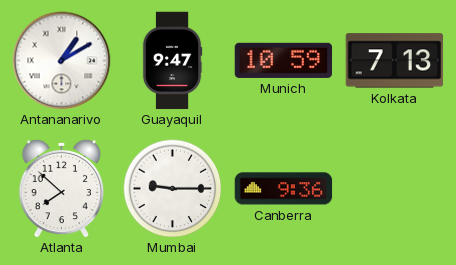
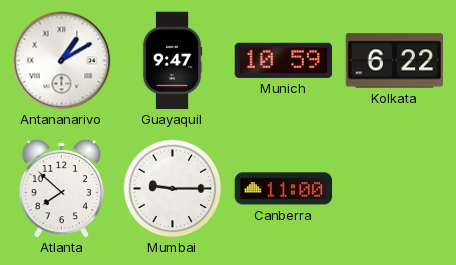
Kolkata: 7:13 -> 6:22
Canberra: 9:36 -> 11:00
